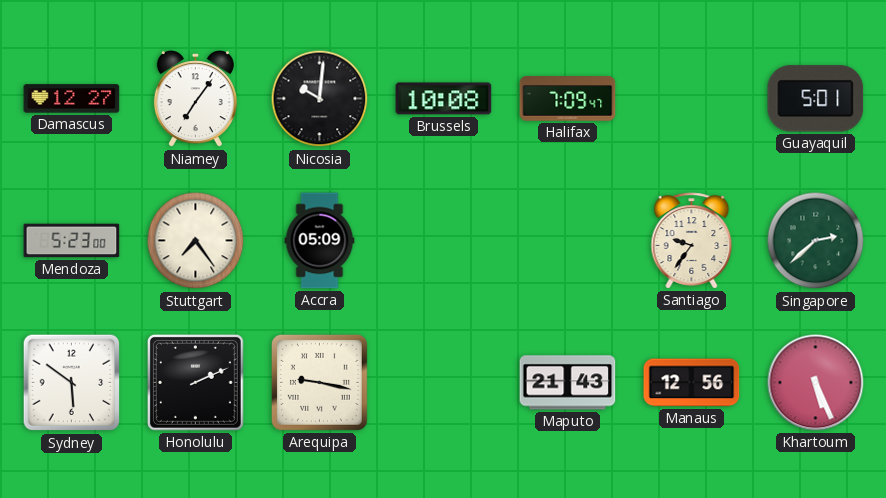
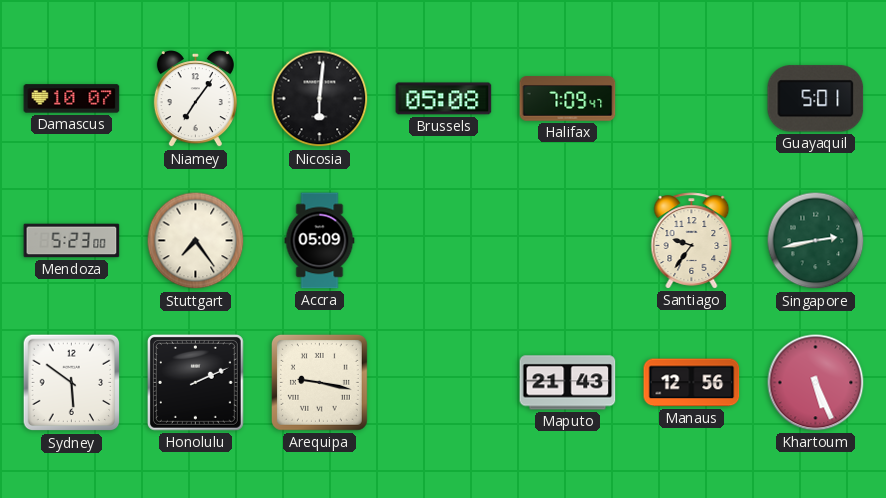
Damascus: 12:27 -> 10:07
Nicosia: 10:01 -> 6:01
Brussels: 10:08 -> 05:08
Singapore: 2:38 -> 2:43
